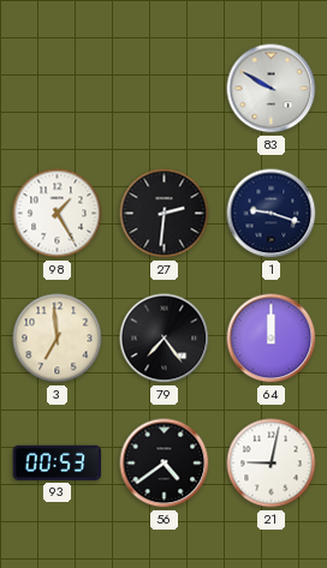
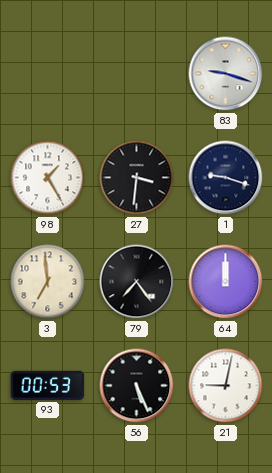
83: 9:50 -> 9:18
27: 2:31 -> 3:31
56: 4:39 -> 5:26
